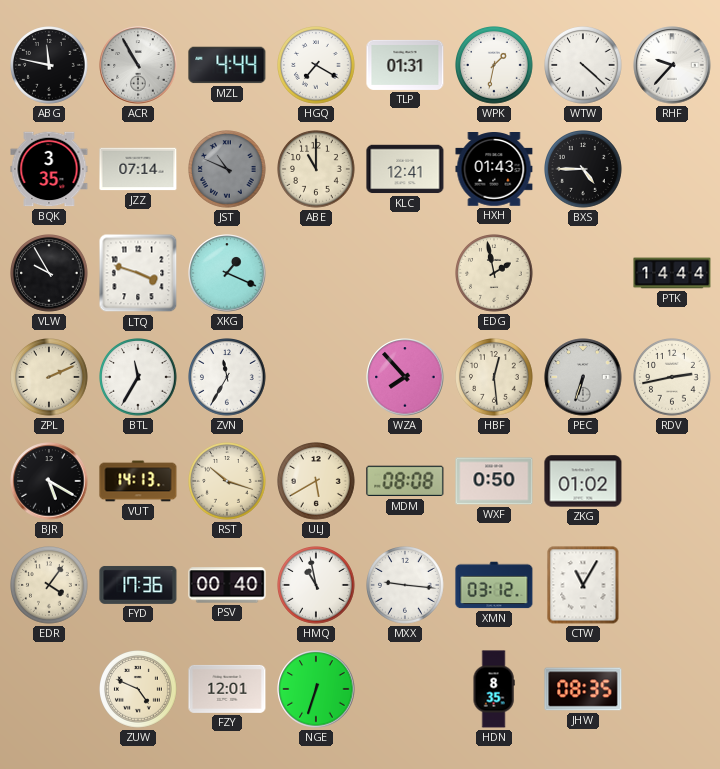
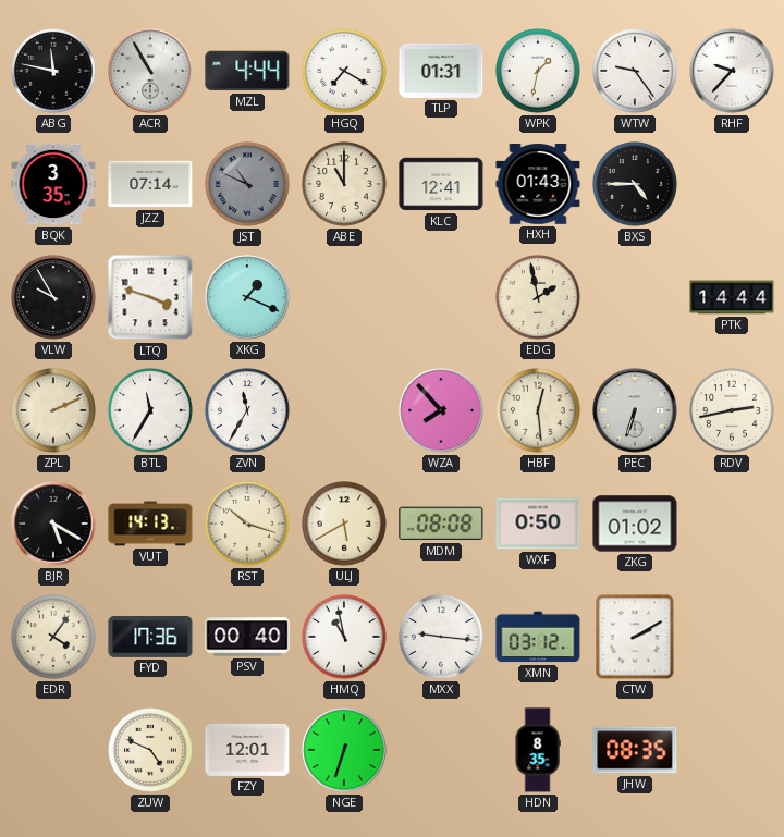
WTW: 4:22 -> 9:24
CTW: 11:05 -> 2:10
